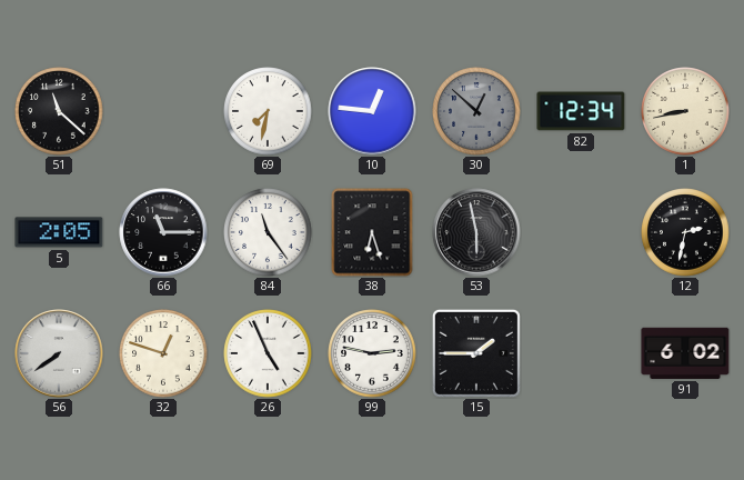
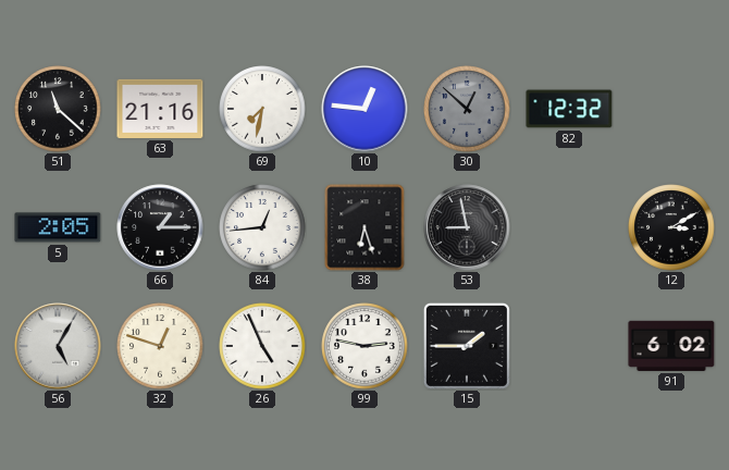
63: none -> 21:16
82: 12:34 -> 12:32
1: 8:43 -> none
66: 11:15 -> 1:15
84: 11:24 -> 12:44
53: 5:58 -> 8:58
12: 2:32 -> 3:10
56: 7:39 -> 5:05
